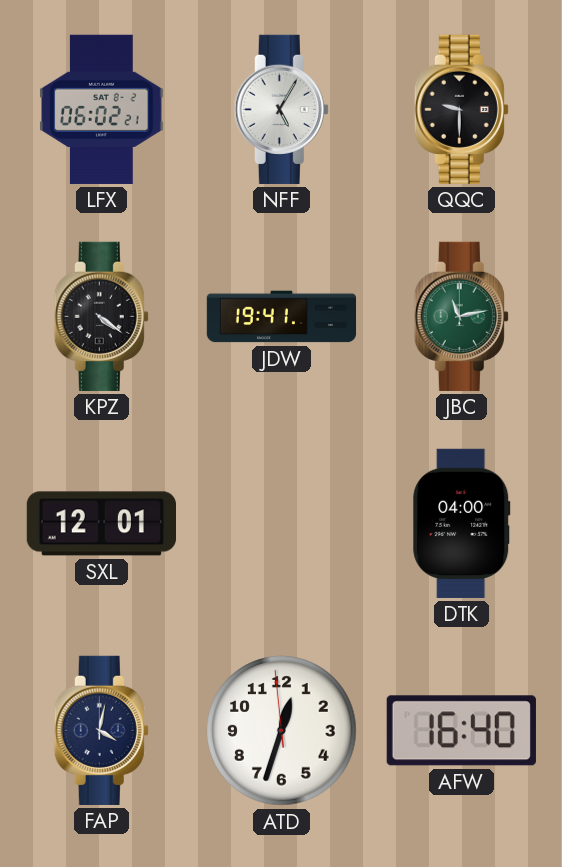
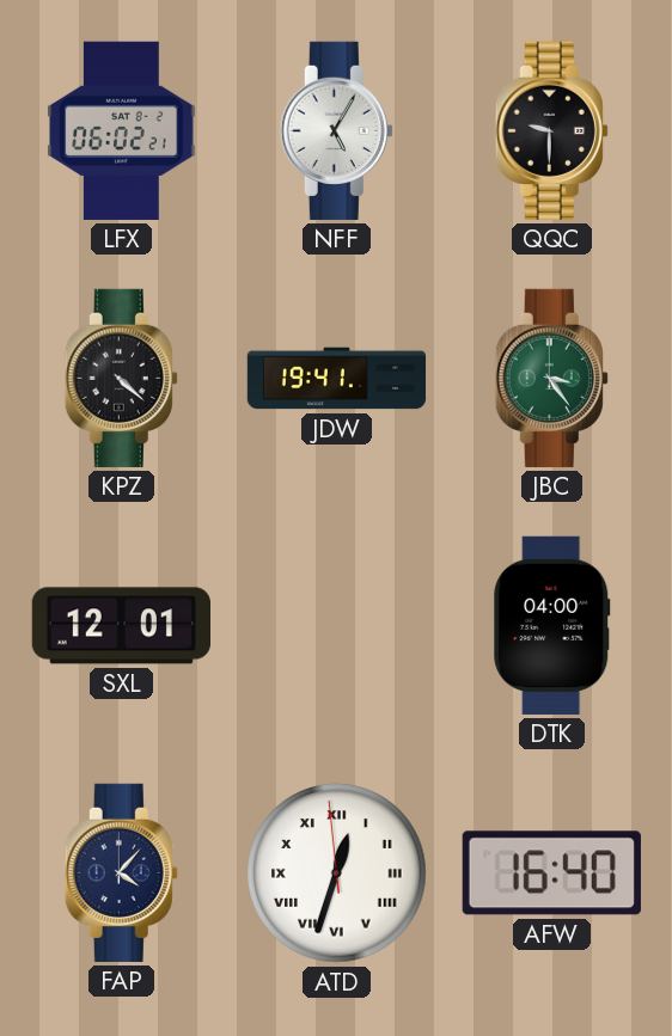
KPZ: 4:21 -> 4:22
JBC: 11:13 -> 3:24
FAP: 4:02 -> 4:07
ATD numerals: Arabic -> Roman
